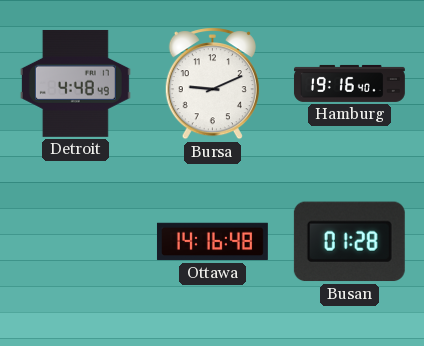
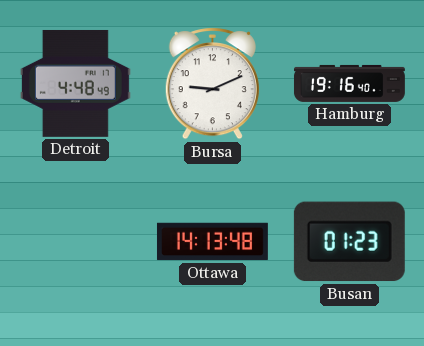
Ottawa: 14:16 -> 14:13
Busan: 01:28 -> 01:23
